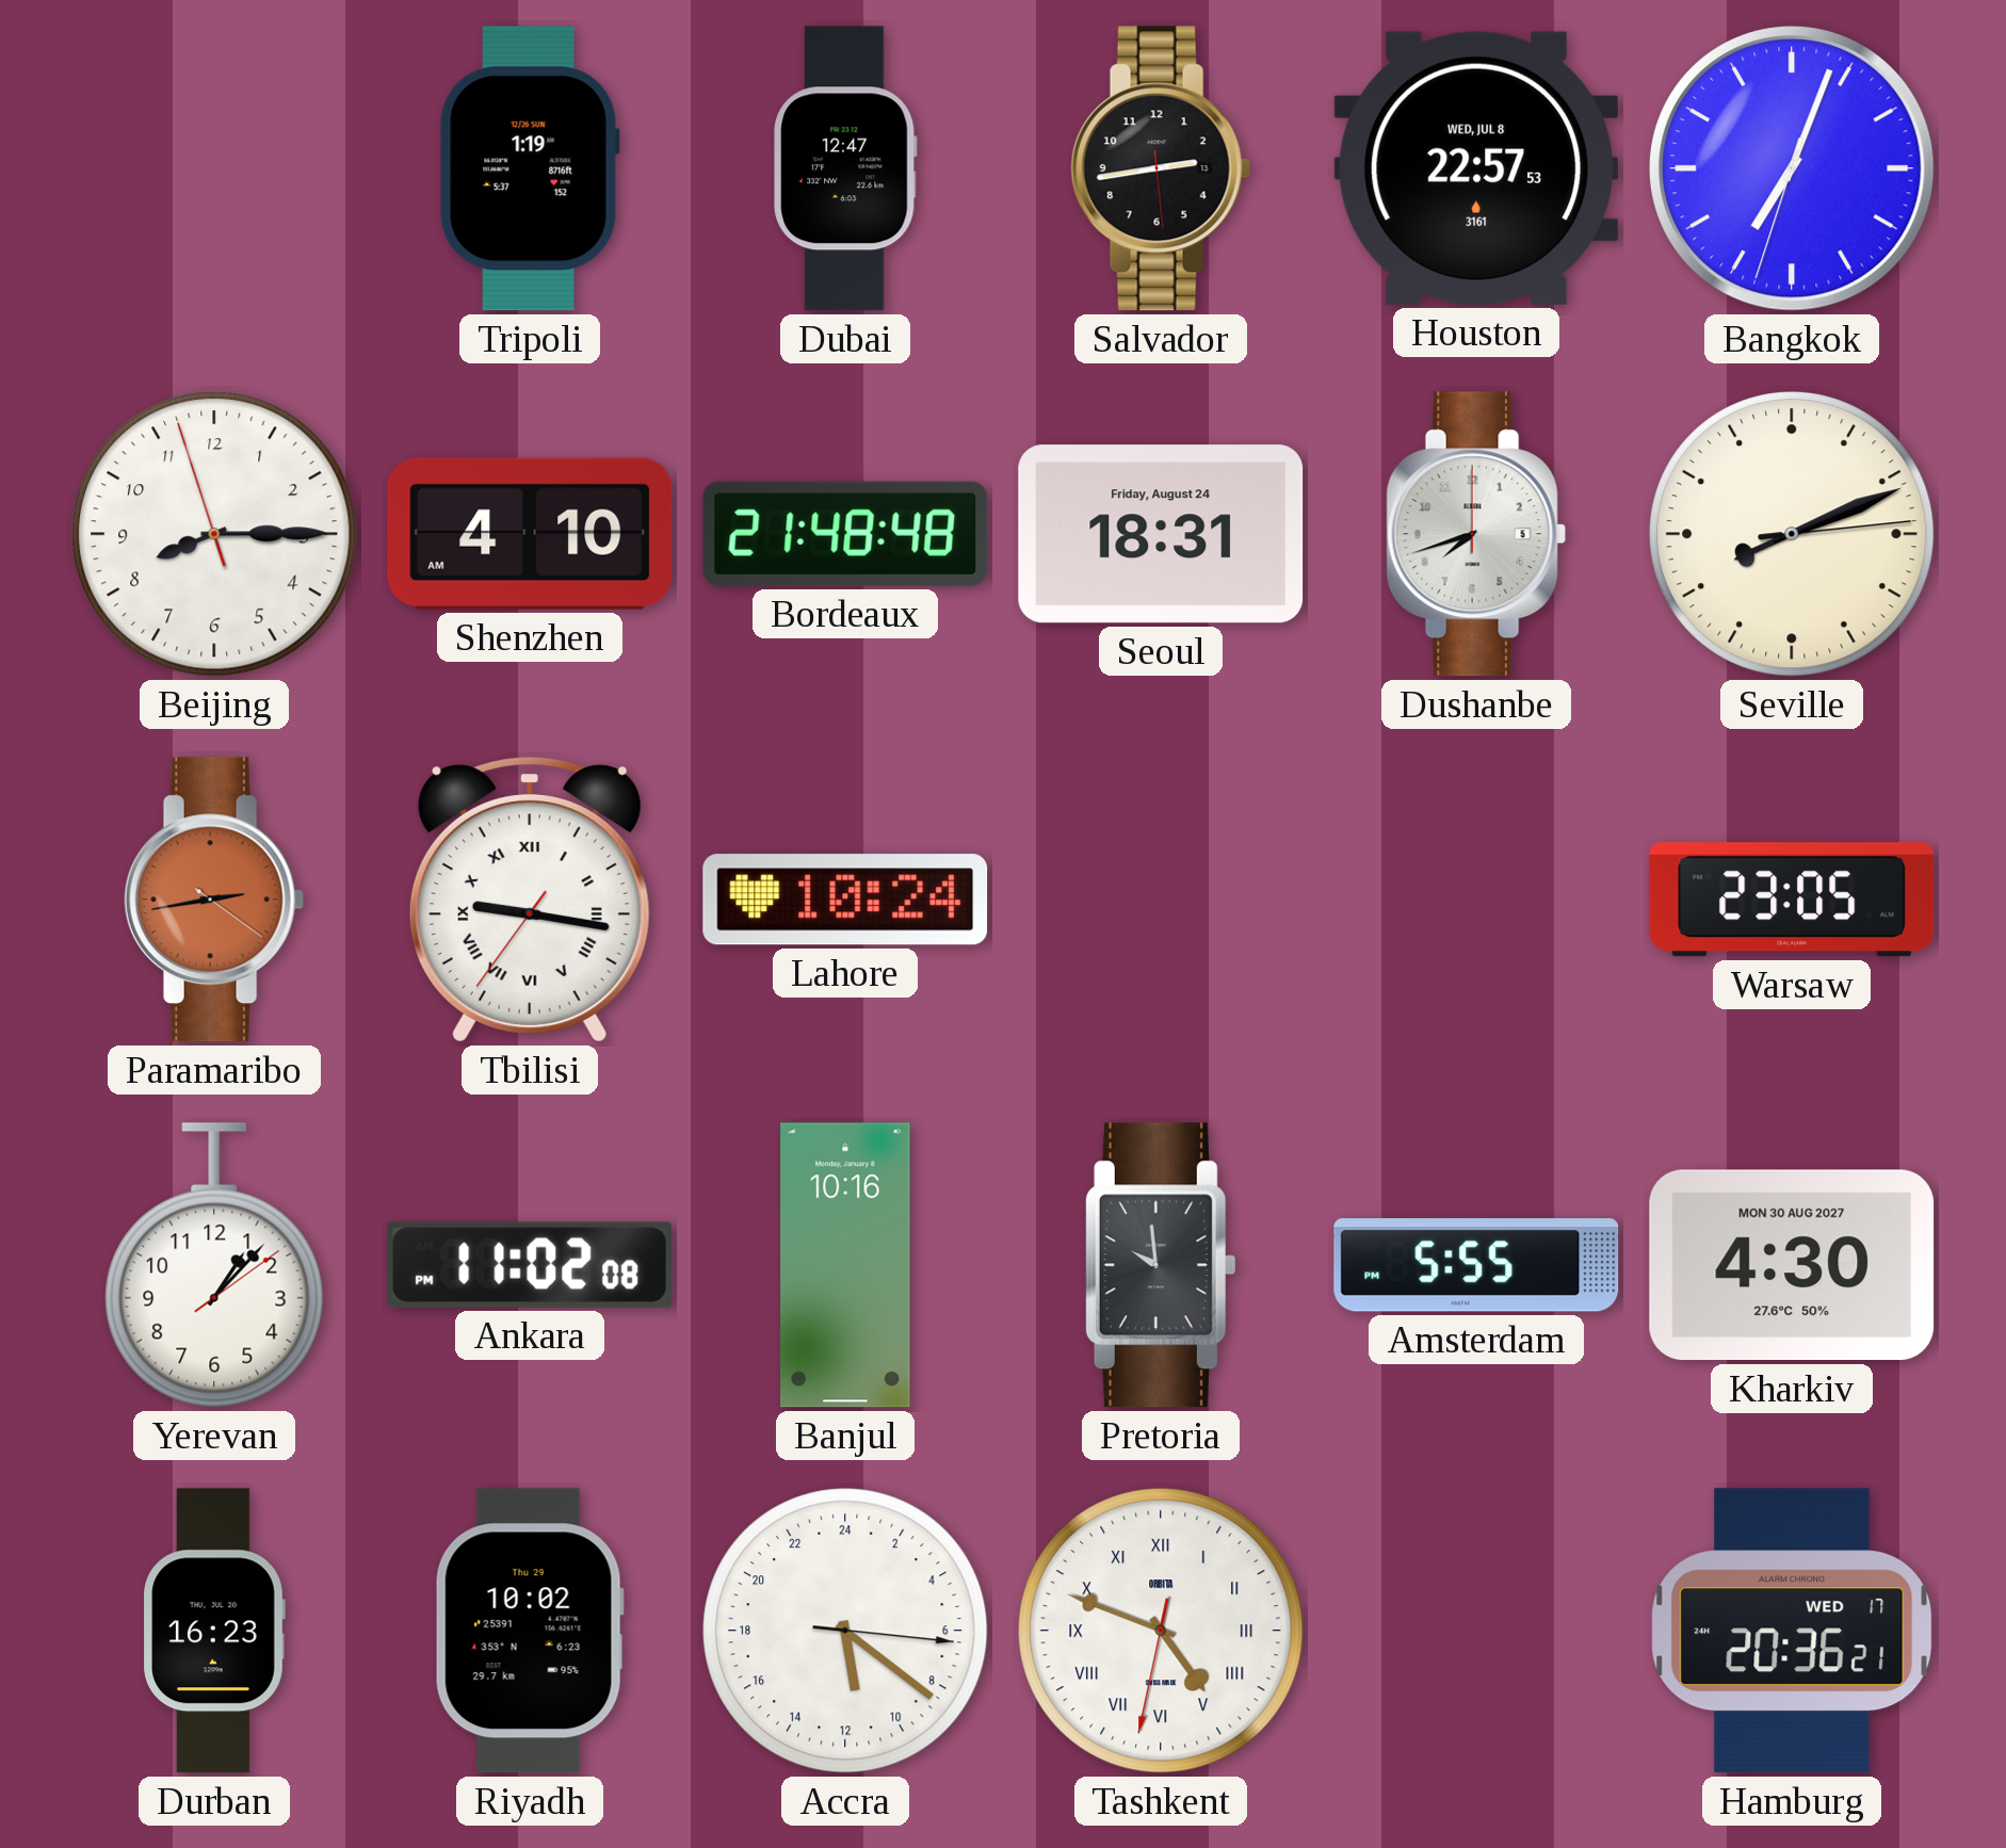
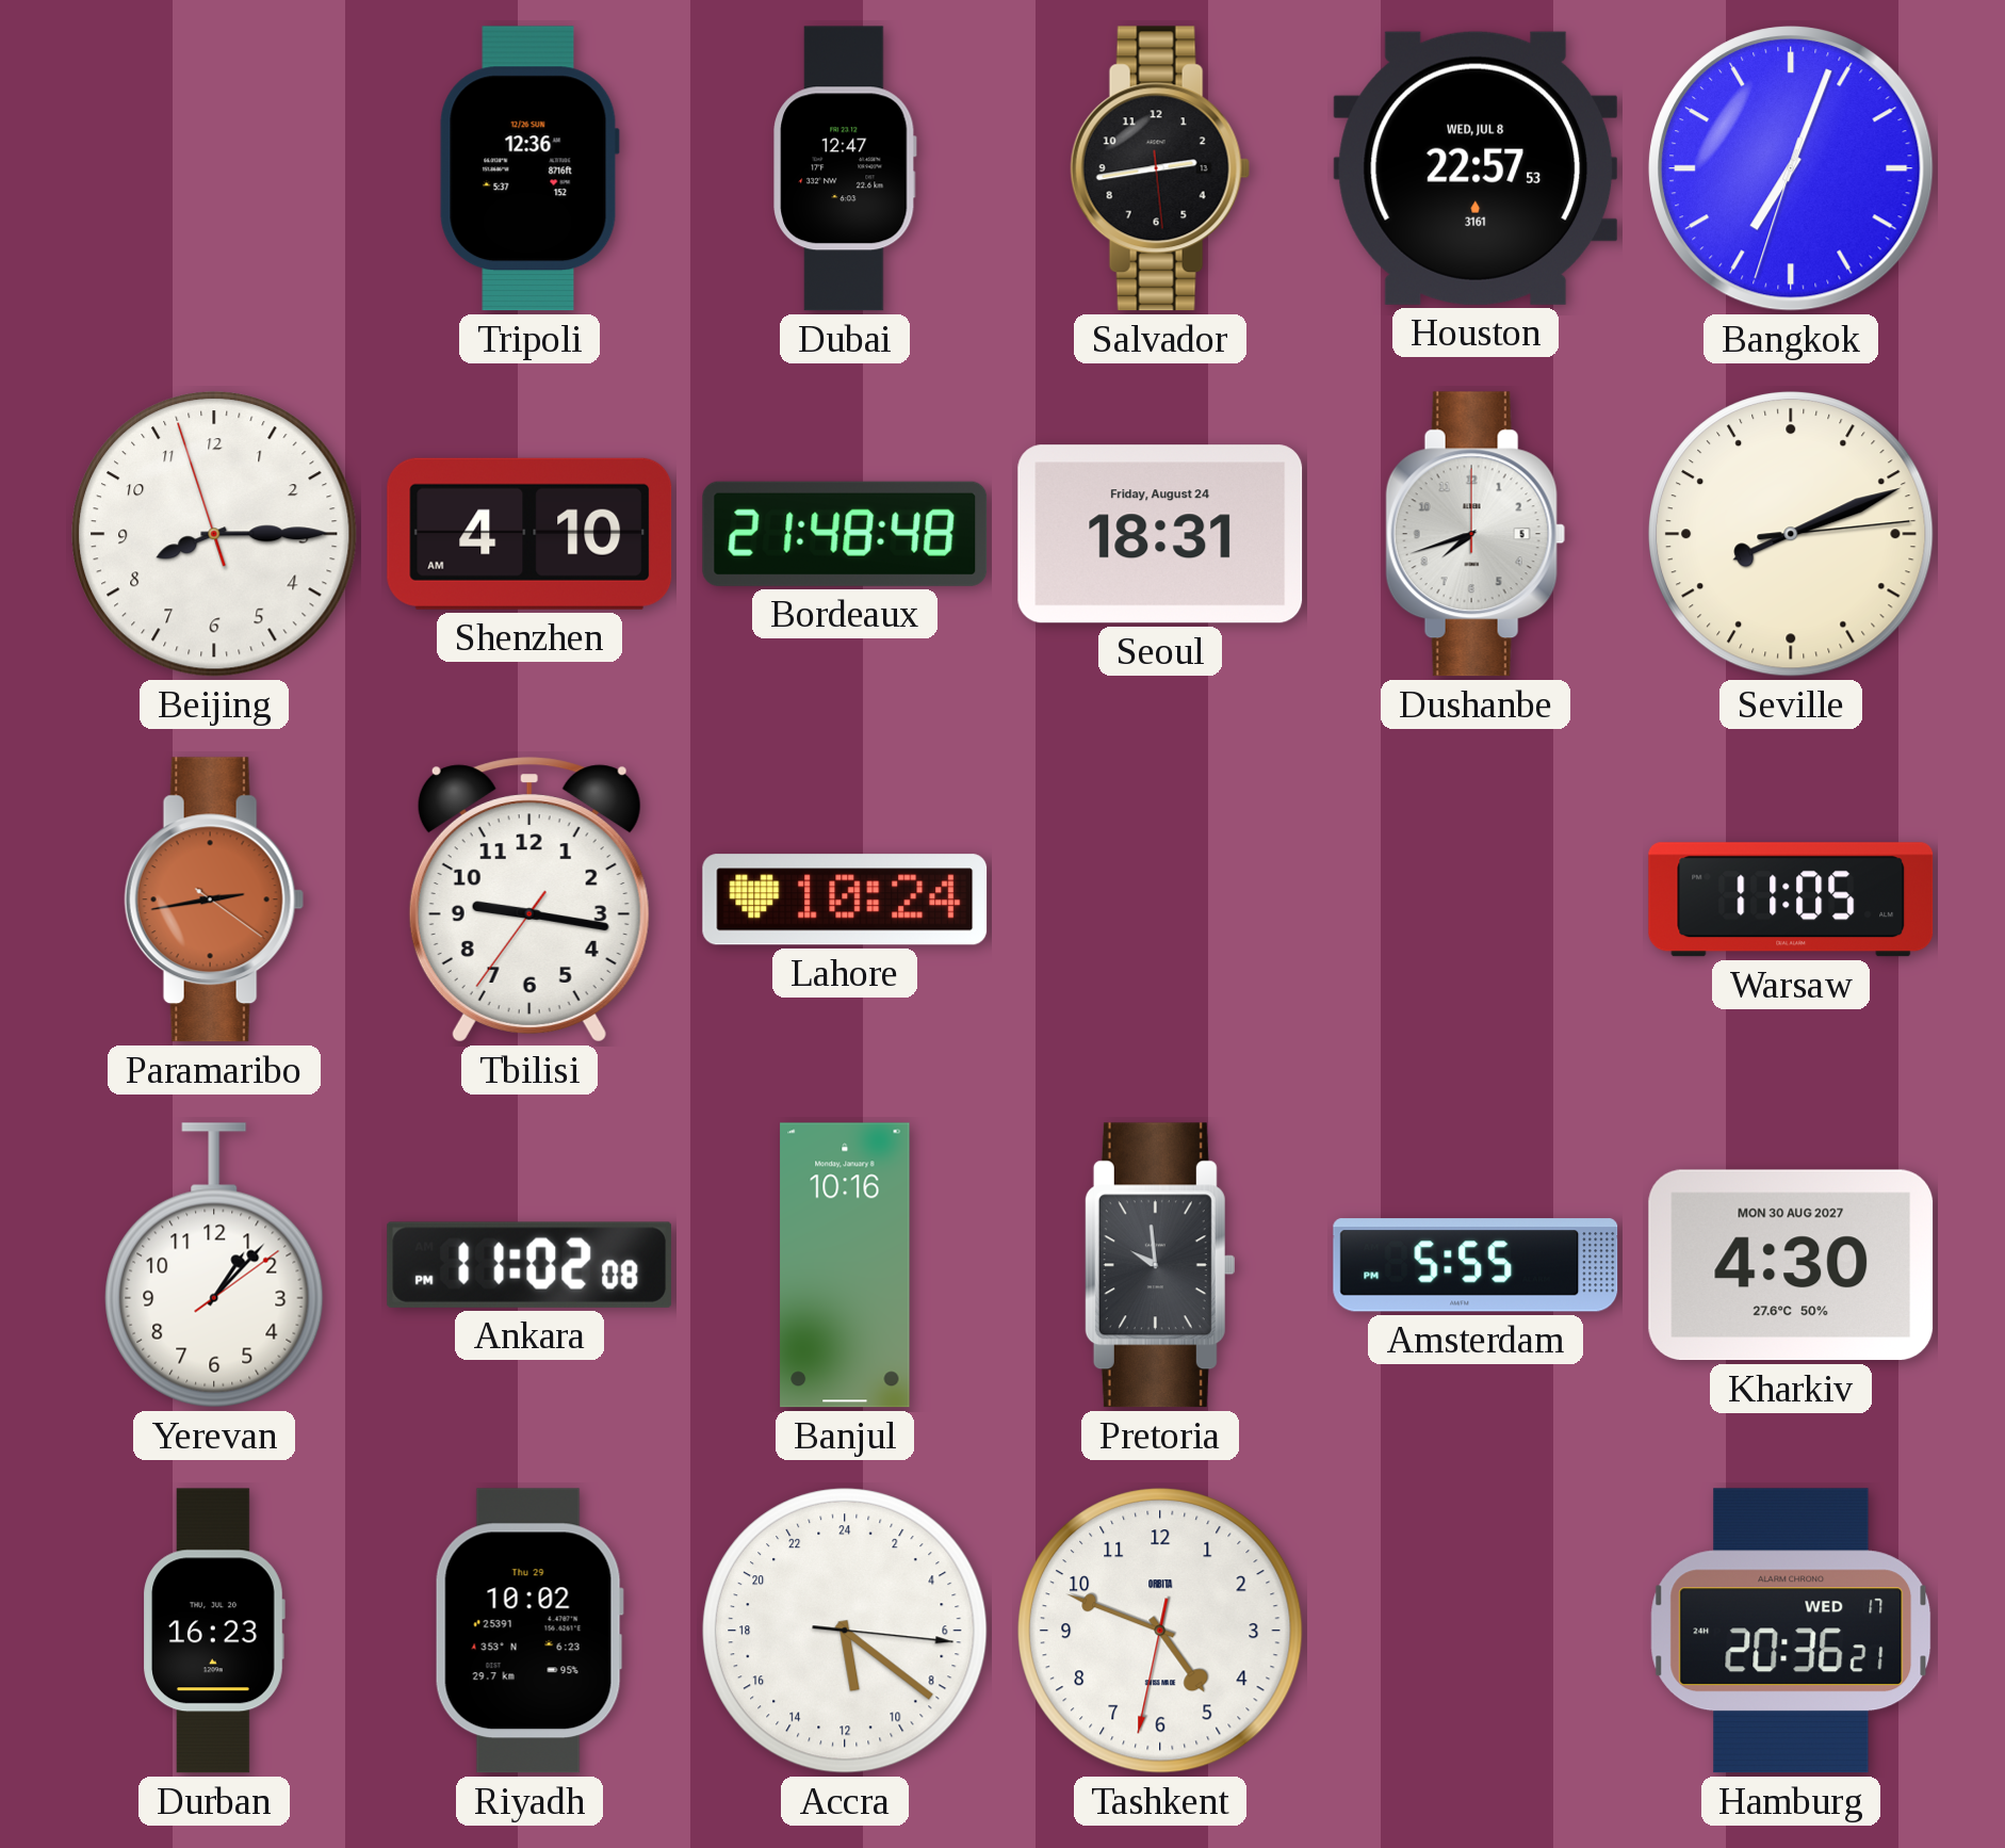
Tripoli: 1:19 -> 12:36
Tbilisi numerals: Roman -> Arabic
Warsaw: 23:05 -> 11:05
Tashkent numerals: Roman -> Arabic
